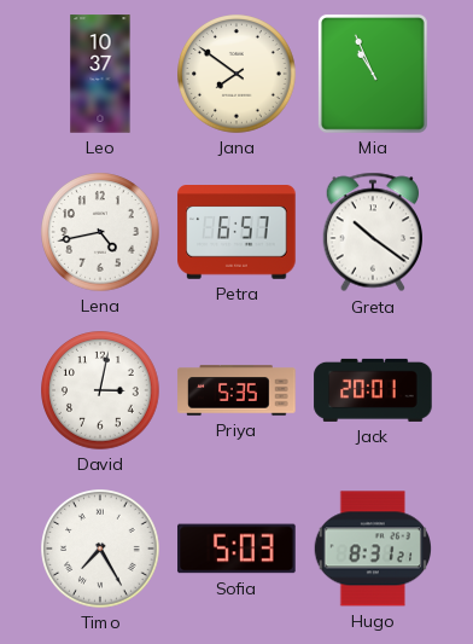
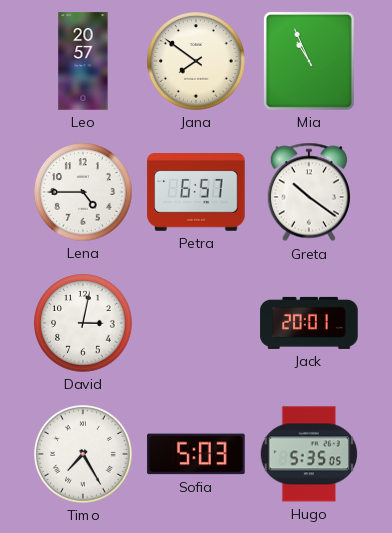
Leo: 10:37 -> 20:57
Lena: 4:43 -> 4:45
Priya: 5:35 -> none
Hugo: 8:31 -> 5:35
